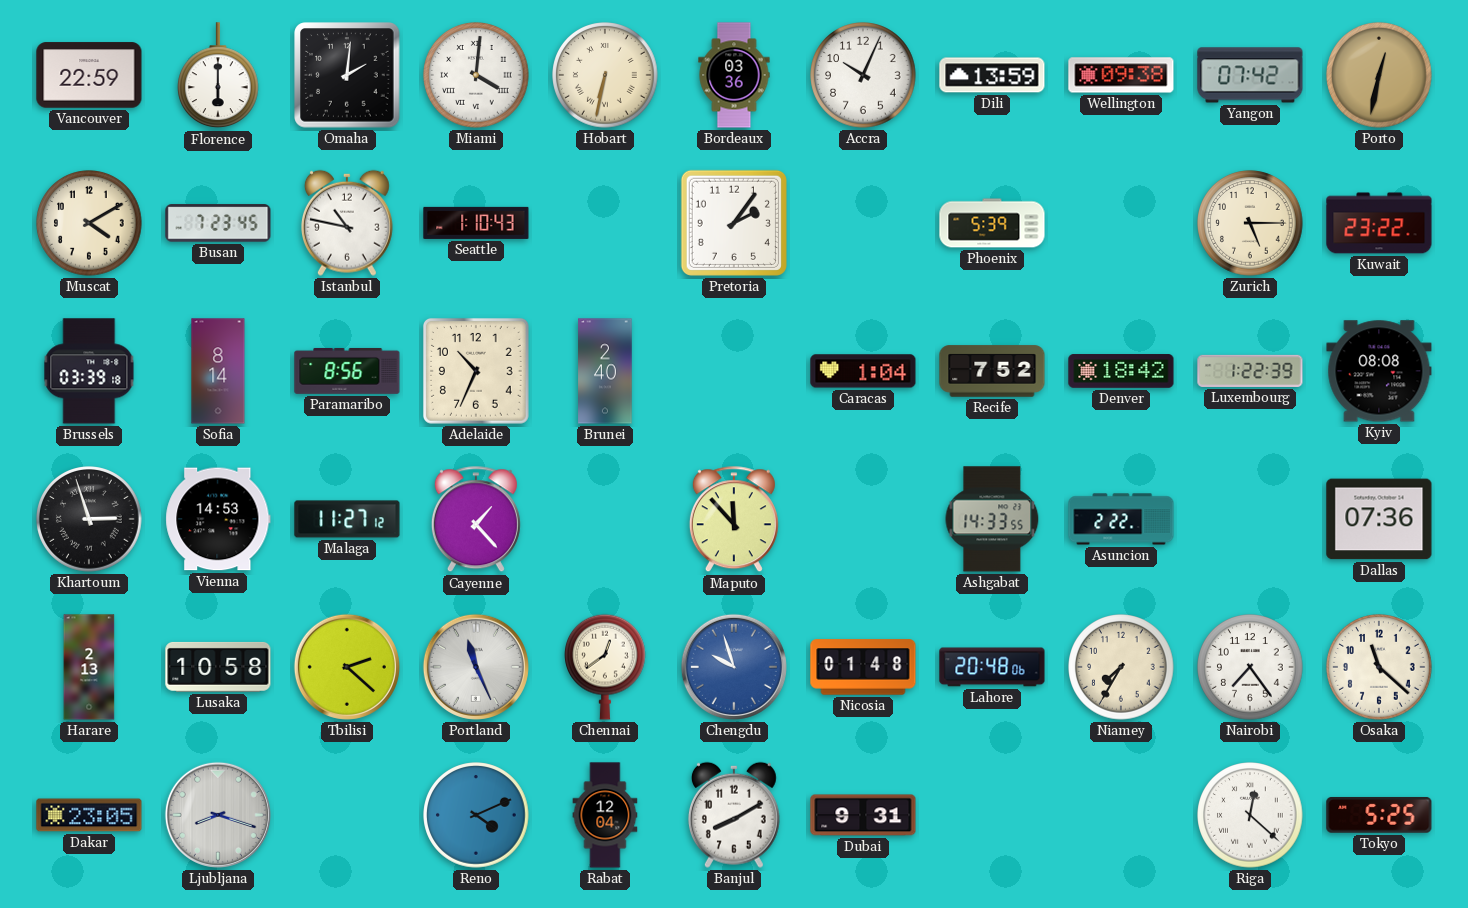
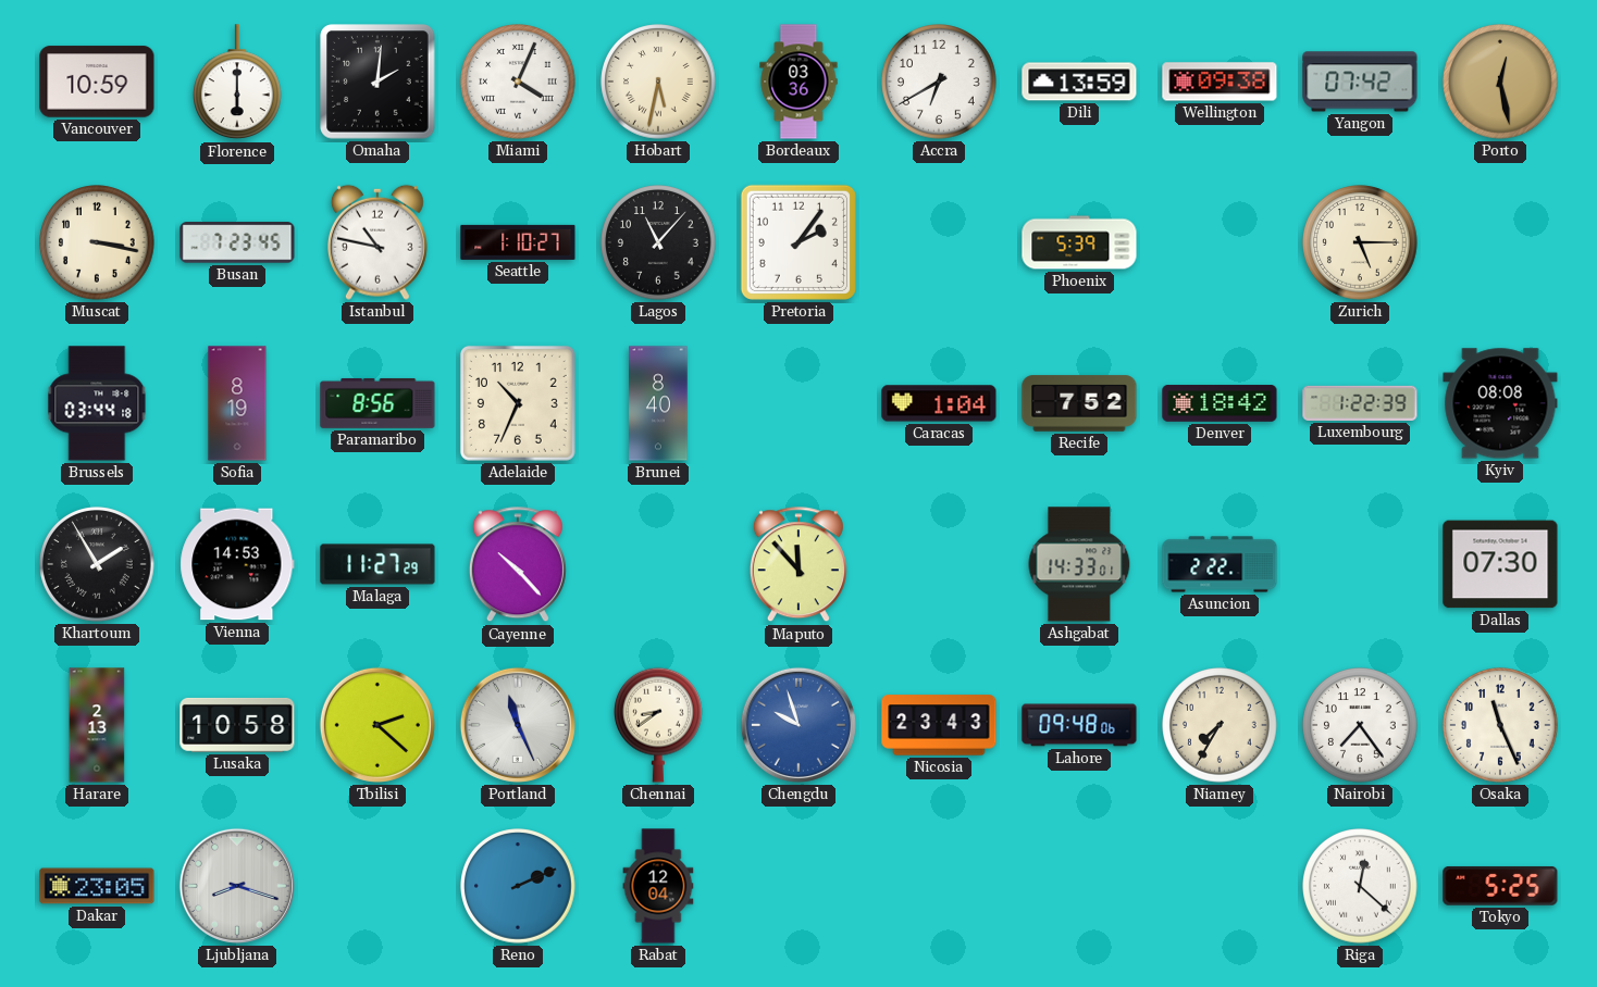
Vancouver: 22:59 -> 10:59
Miami: 4:01 -> 4:04
Hobart: 6:32 -> 5:32
Accra: 10:04 -> 6:40
Porto: 12:32 -> 12:28
Muscat: 4:10 -> 3:17
Seattle: 1:10:43 -> 1:10:27
Lagos: none -> 11:07
Kuwait: 23:22 -> none
Brussels: 03:39 -> 03:44
Sofia: 8:14 -> 8:19
Brunei: 2:40 -> 8:40
Khartoum: 2:57 -> 1:55
Malaga: 11:27:12 -> 11:27:29
Cayenne: 1:23 -> 10:23
Ashgabat: 14:33:55 -> 14:33:01
Dallas: 07:36 -> 07:30
Chennai: 12:39 -> 8:39
Nicosia: 01:48 -> 23:43
Lahore: 20:48 -> 09:48
Osaka: 11:22 -> 11:26
Reno: 4:11 -> 2:11
Banjul: 8:10 -> none
Dubai: 9:31 -> none
